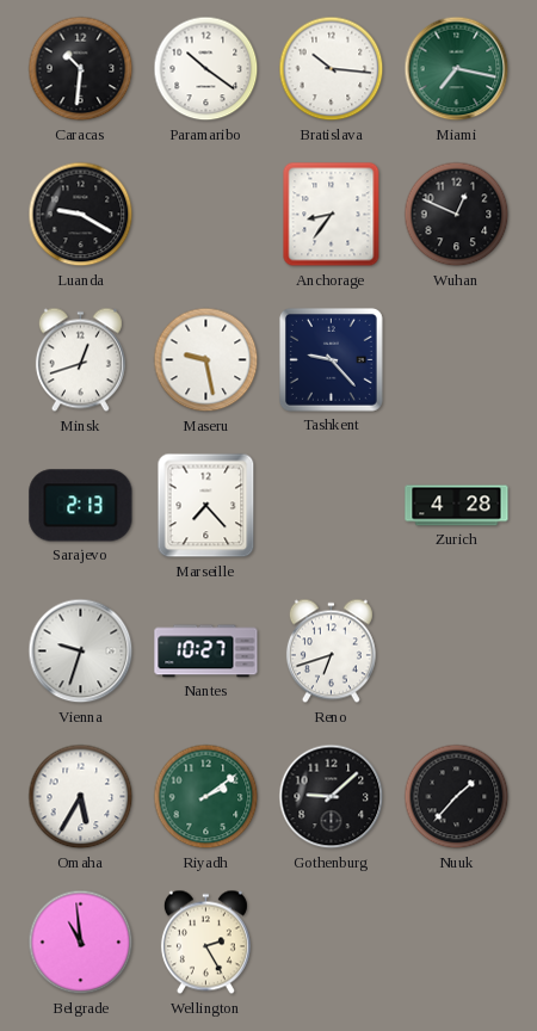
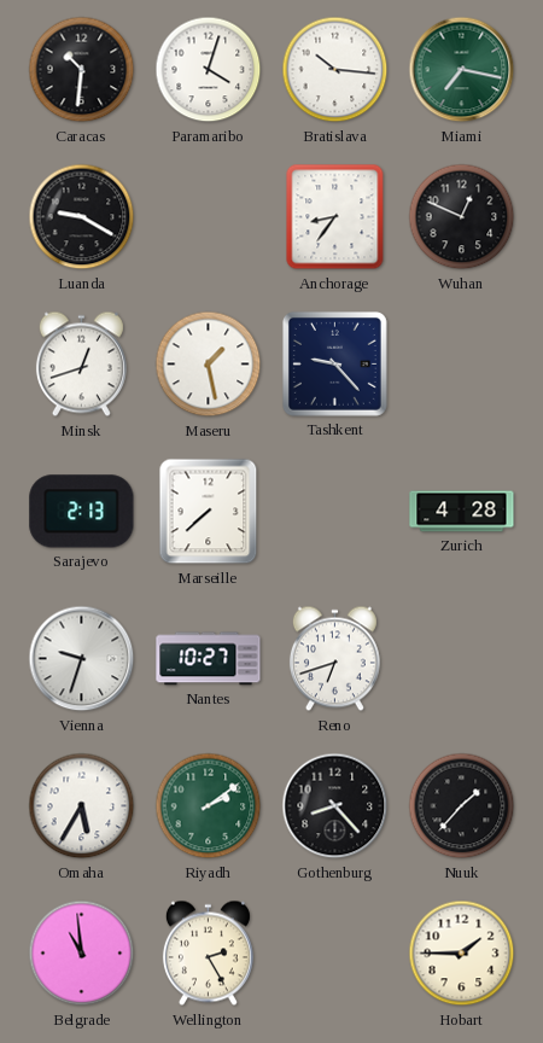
Paramaribo: 10:21 -> 4:03
Maseru: 9:28 -> 1:28
Marseille: 7:23 -> 7:38
Gothenburg: 9:08 -> 8:23
Hobart: none -> 1:45
